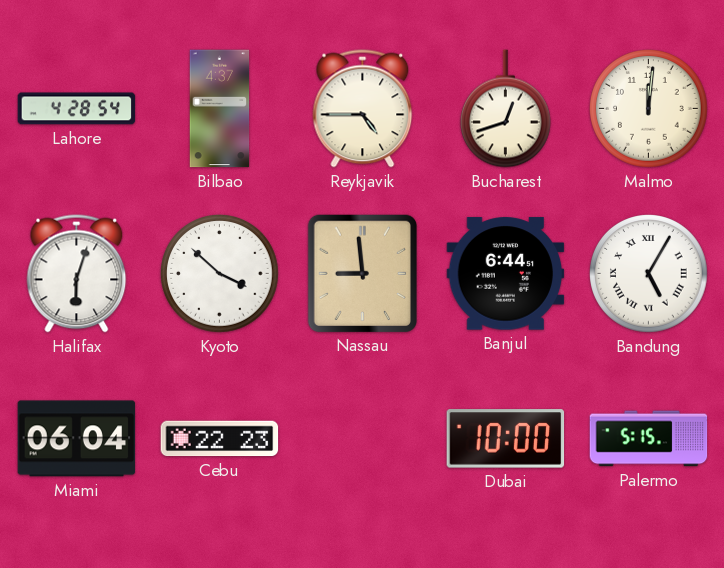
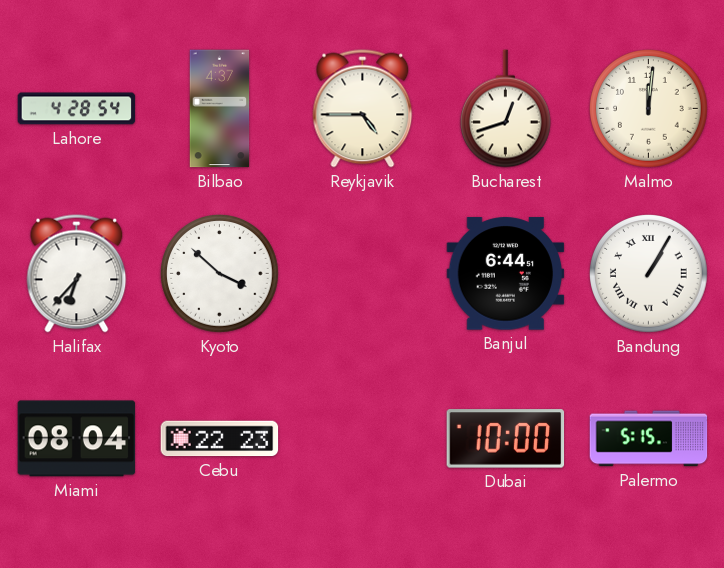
Halifax: 6:03 -> 6:37
Nassau: 8:59 -> none
Bandung: 5:05 -> 1:05
Miami: 06:04 -> 08:04
